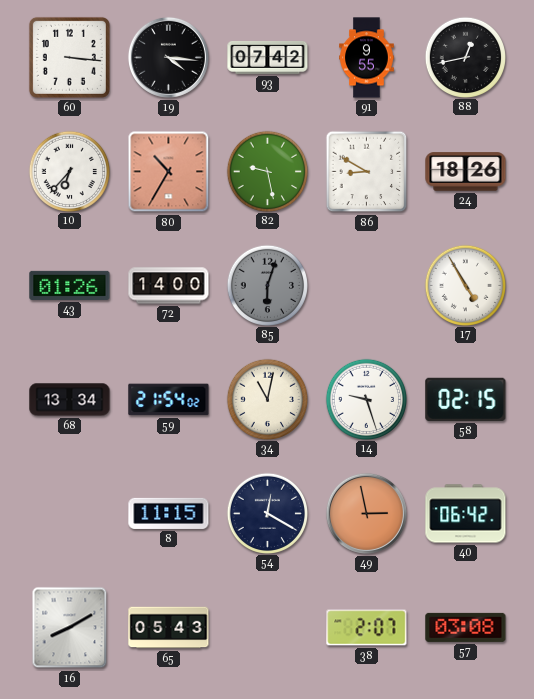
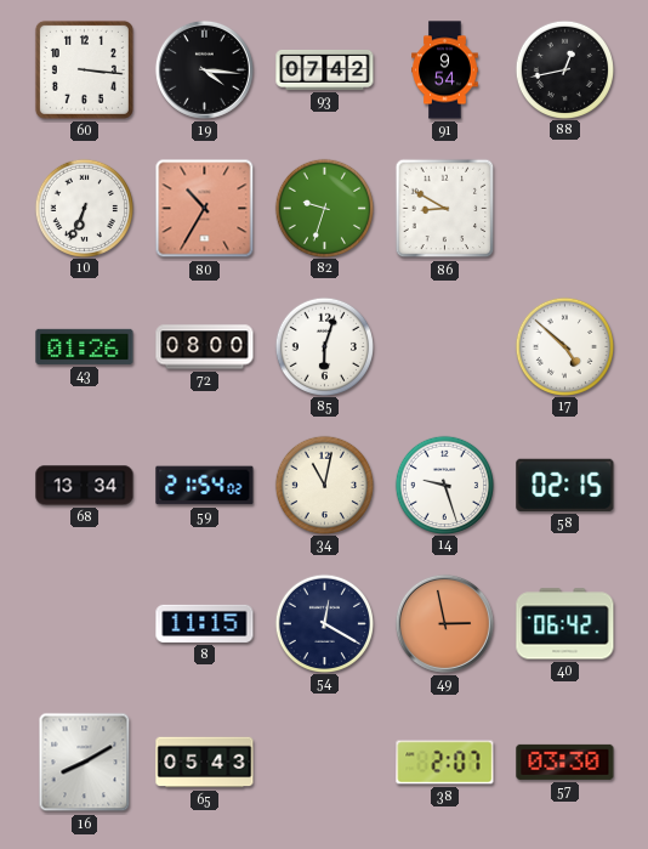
91: 9:55 -> 9:54
10: 6:37 -> 6:34
82: 9:28 -> 9:33
24: 18:26 -> none
72: 14:00 -> 08:00
85 dial: grey -> white
17: 4:55 -> 4:52
57: 03:08 -> 03:30
